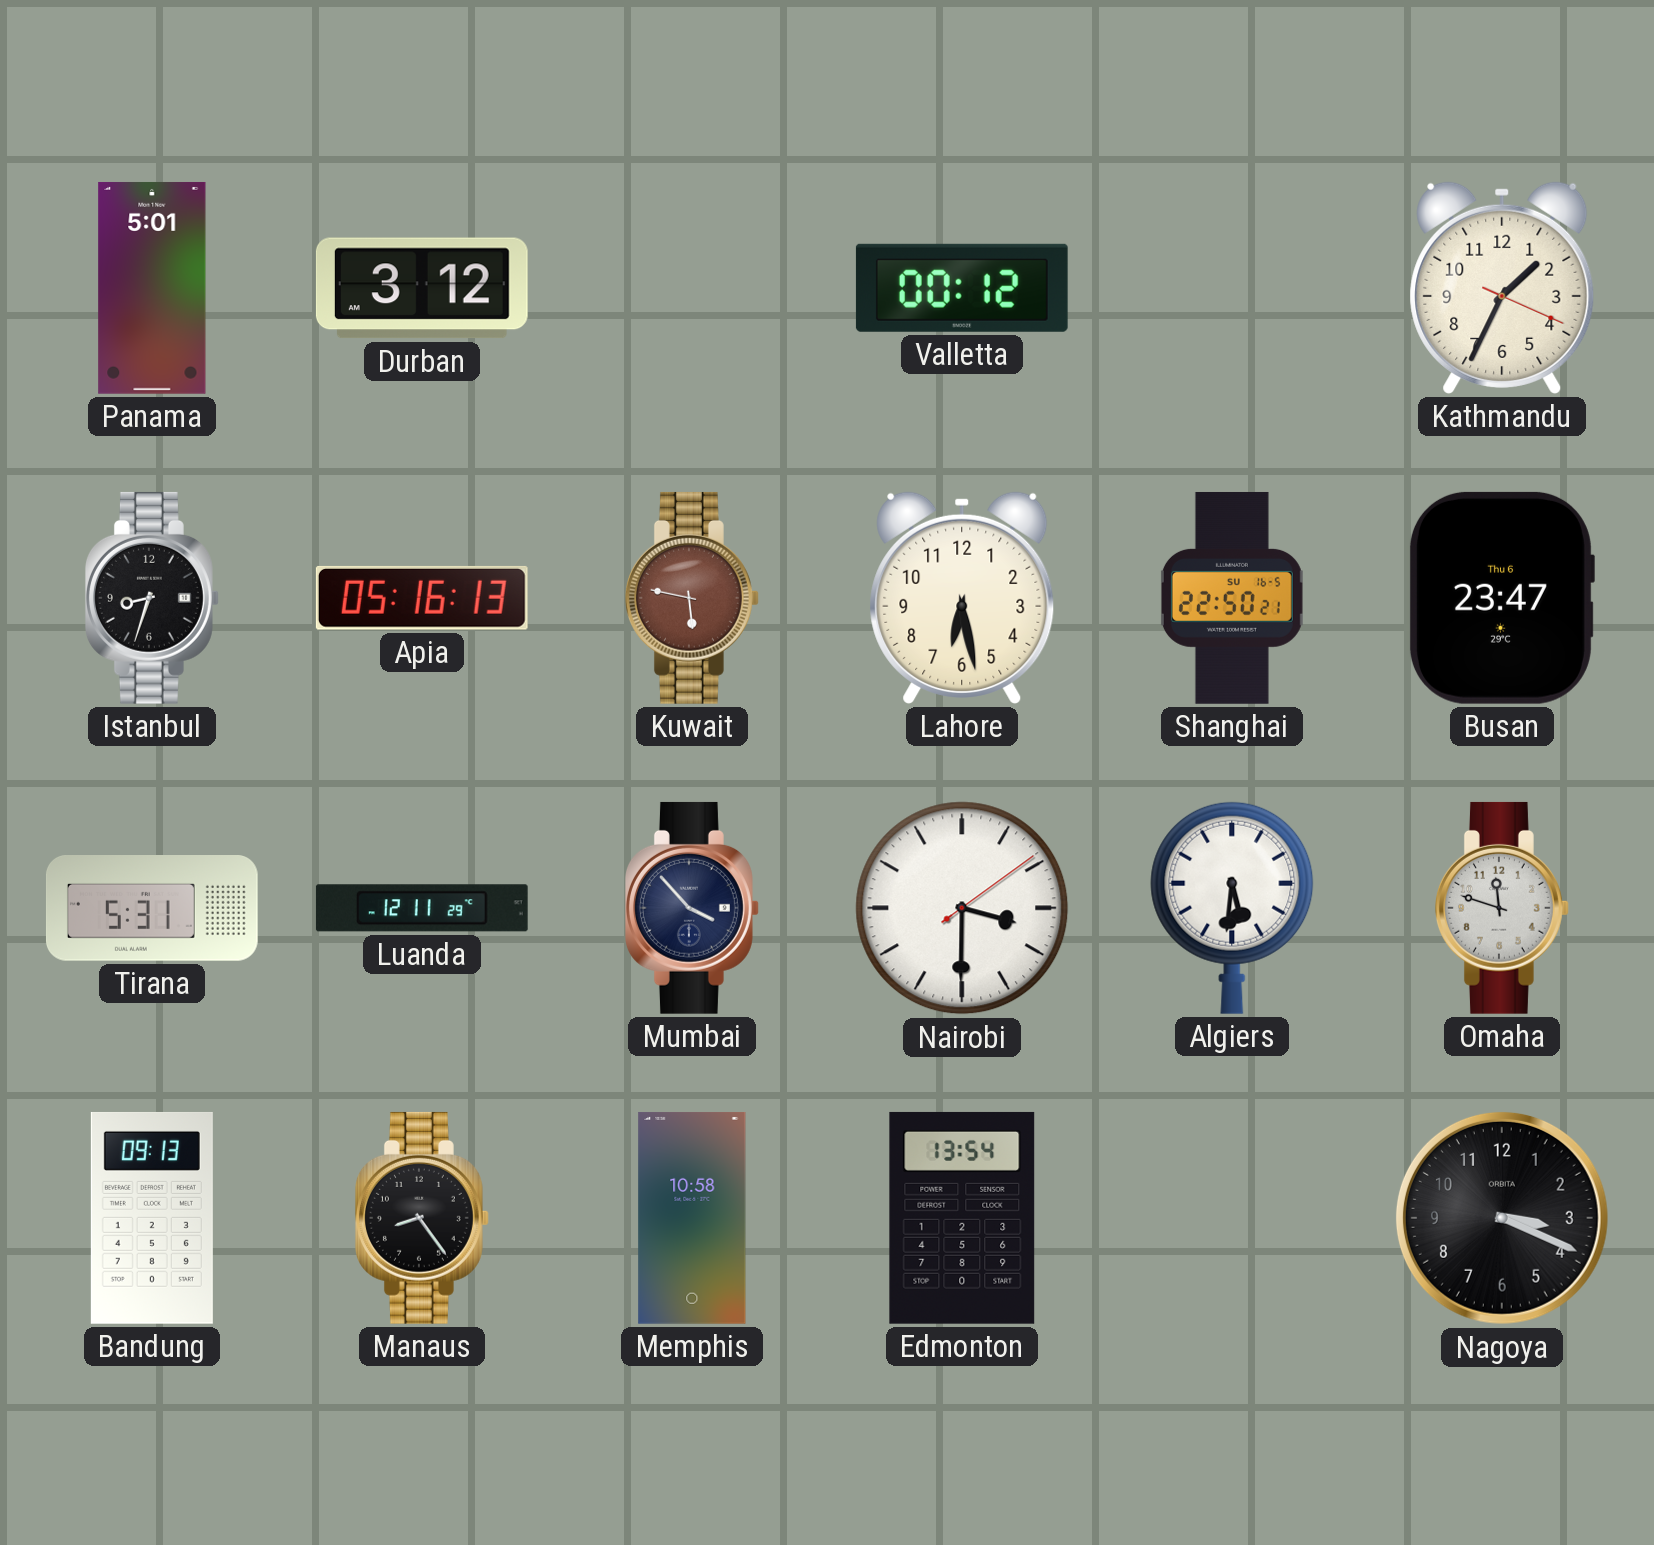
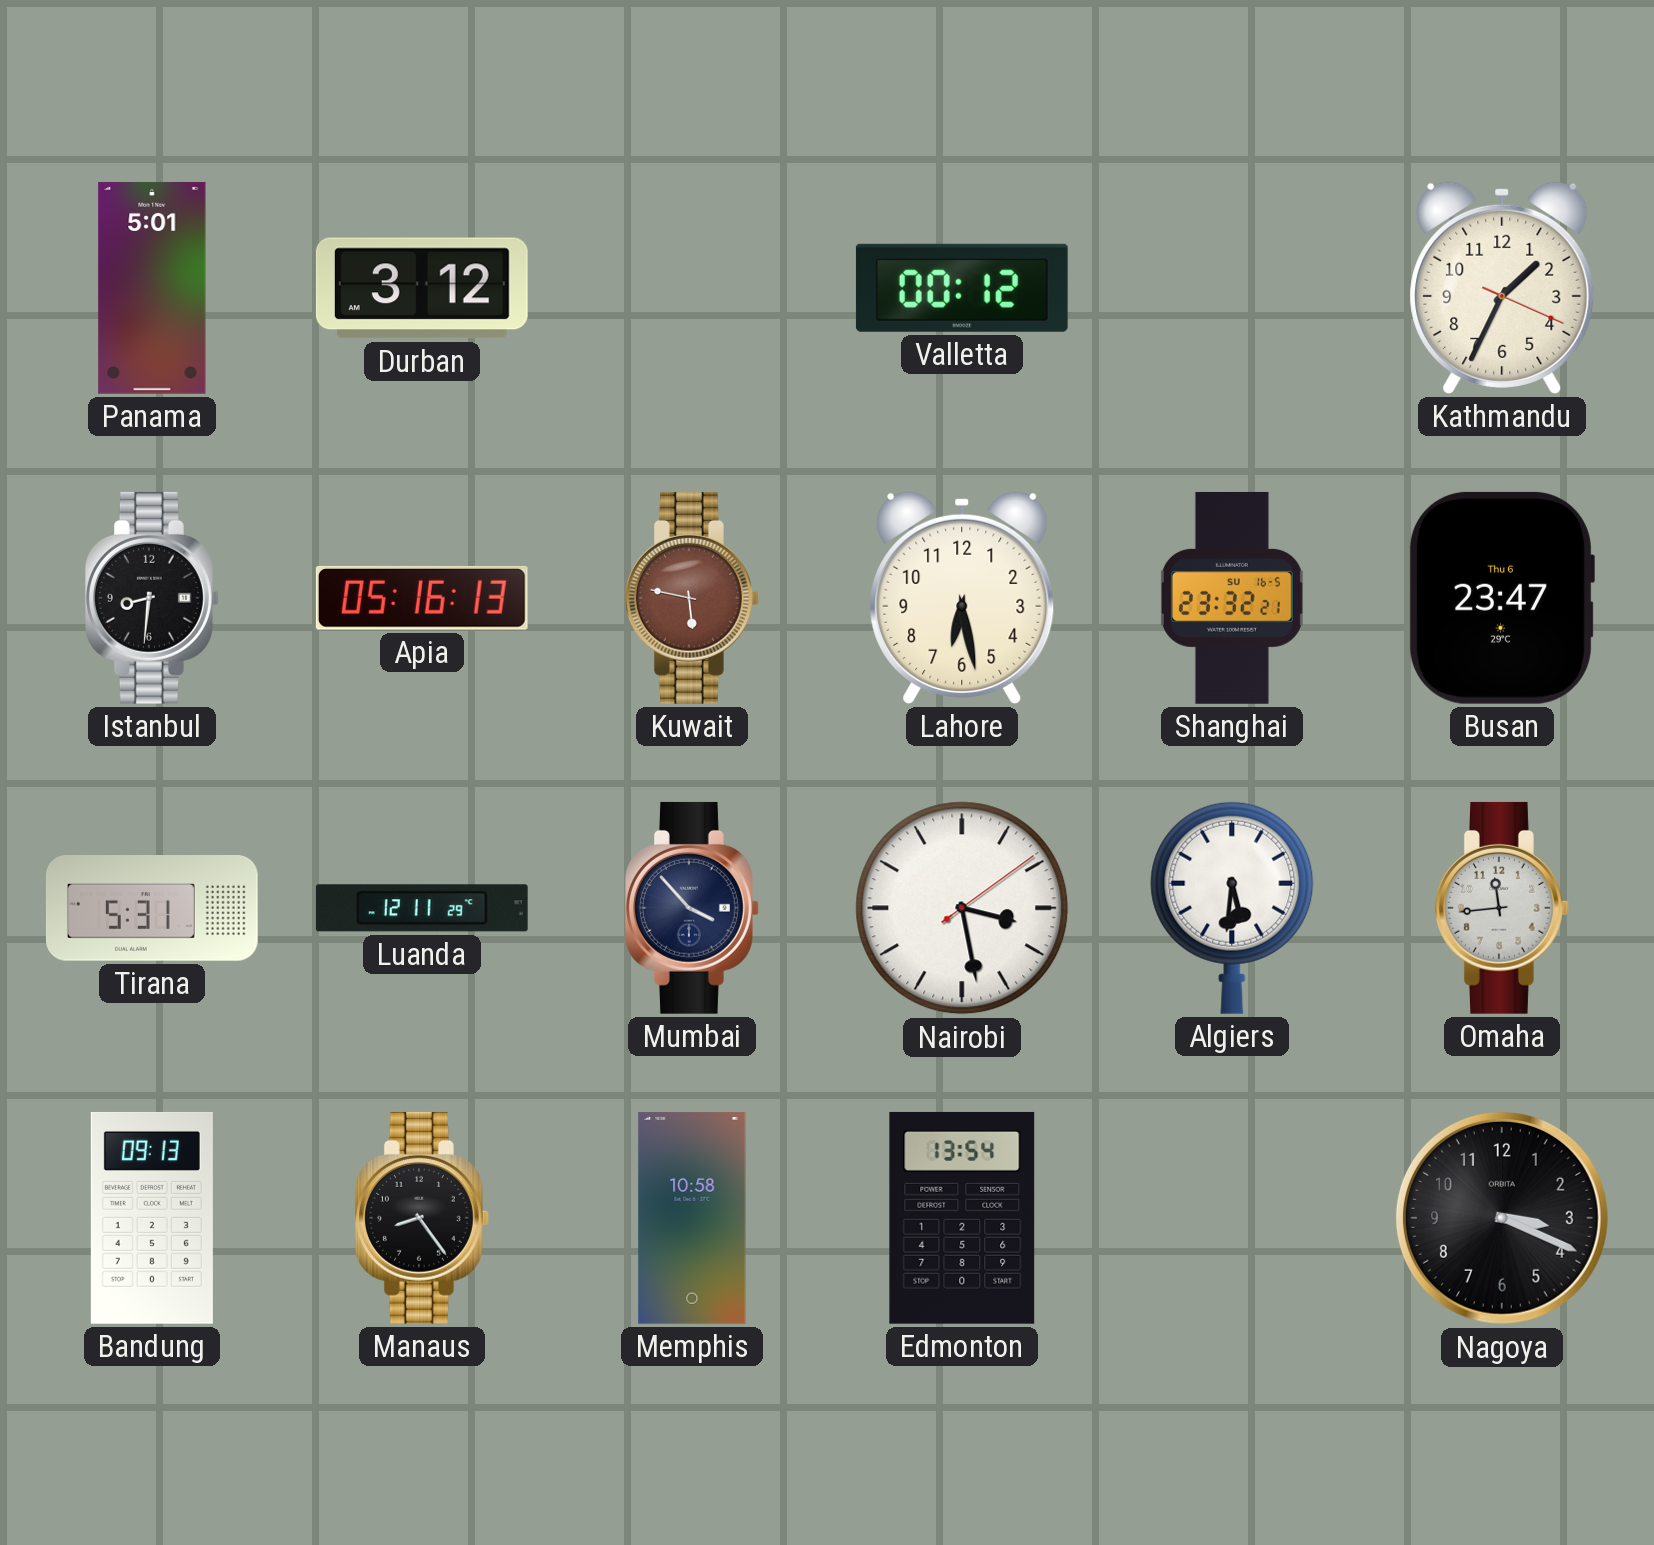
Istanbul: 8:33 -> 8:31
Shanghai: 22:50 -> 23:32
Nairobi: 3:30 -> 3:28
Omaha: 11:48 -> 11:44
